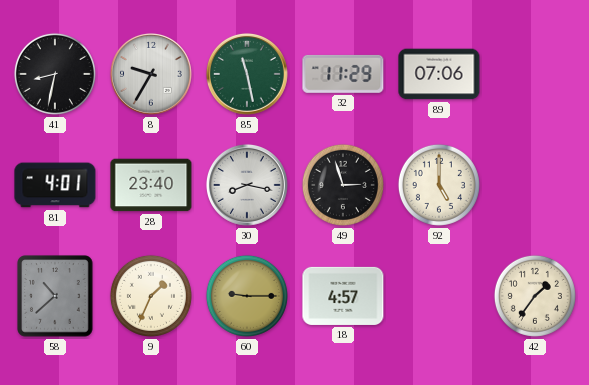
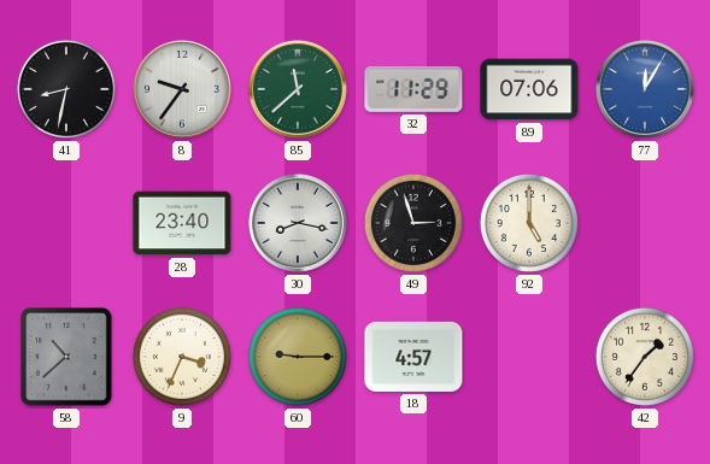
8: 9:35 -> 9:36
85: 11:28 -> 11:38
77: none -> 12:05
81: 4:01 -> none
9: 1:34 -> 3:34
